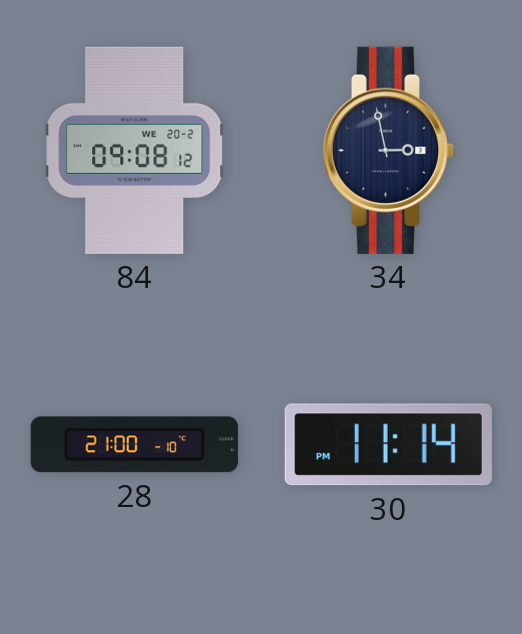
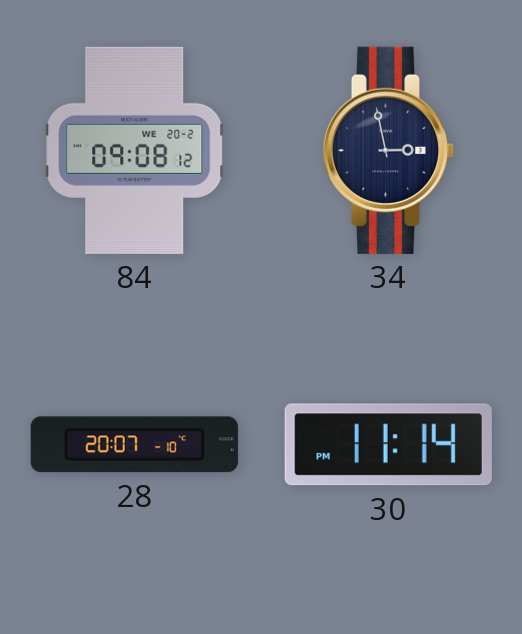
28: 21:00 -> 20:07
